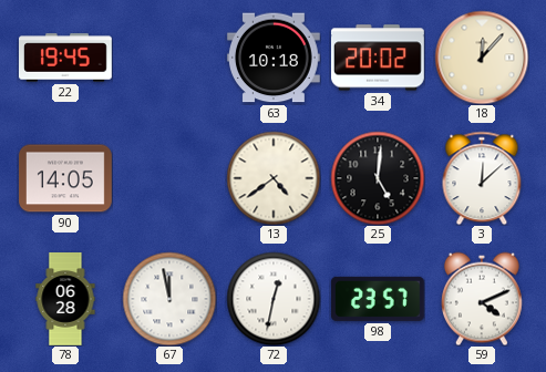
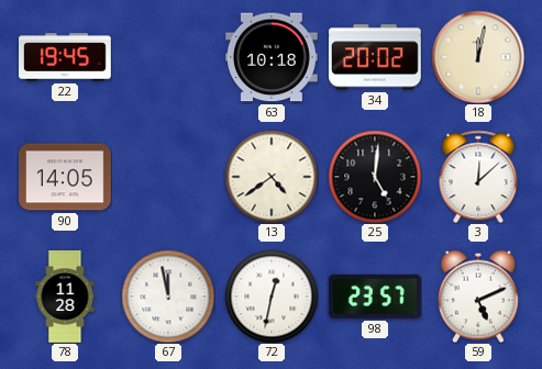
18: 12:07 -> 12:02
78: 06:28 -> 11:28
59: 4:11 -> 5:11
